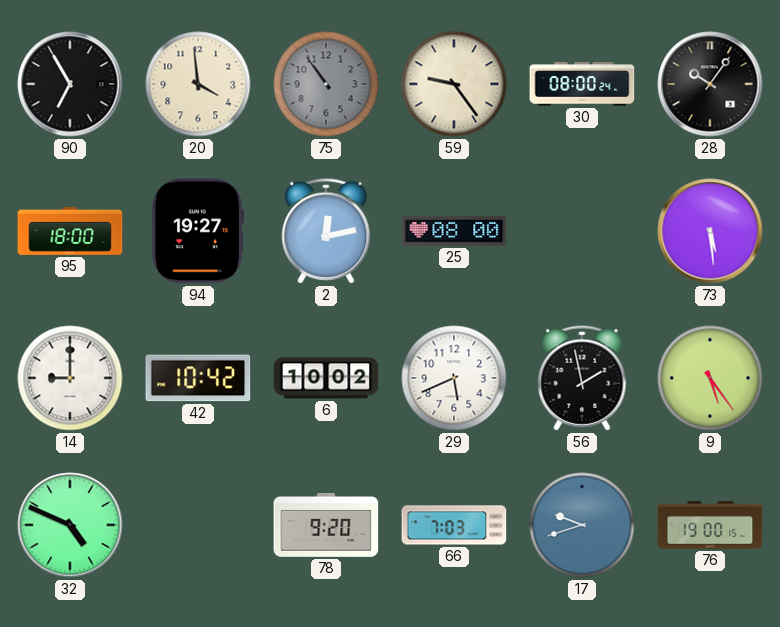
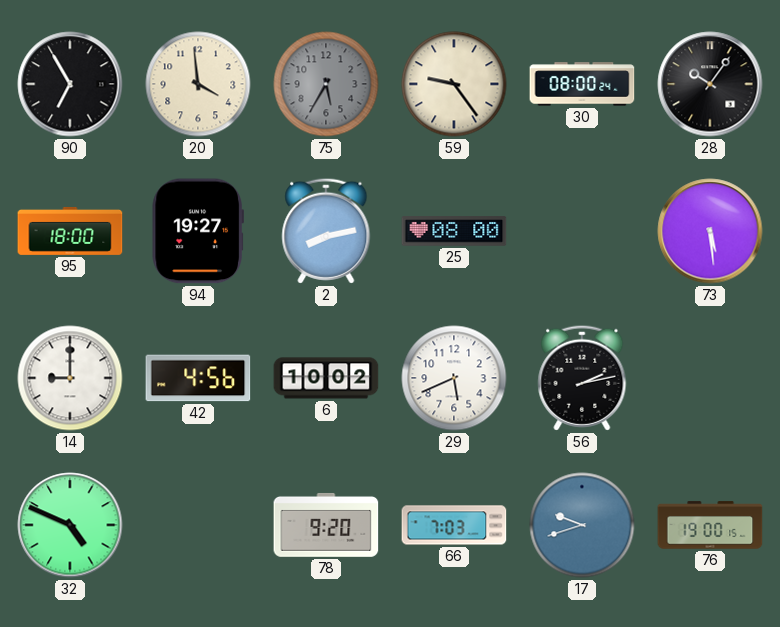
75: 10:54 -> 5:35
2: 12:13 -> 8:13
42: 10:42 -> 4:56
56: 1:58 -> 2:13
9: 5:24 -> none
